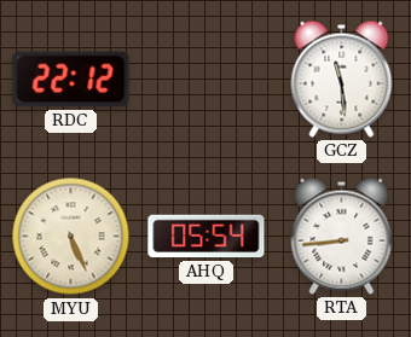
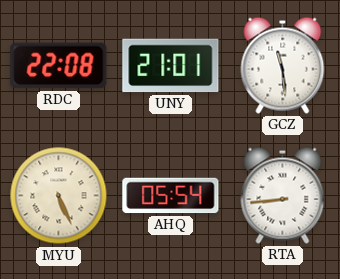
RDC: 22:12 -> 22:08
UNY: none -> 21:01
